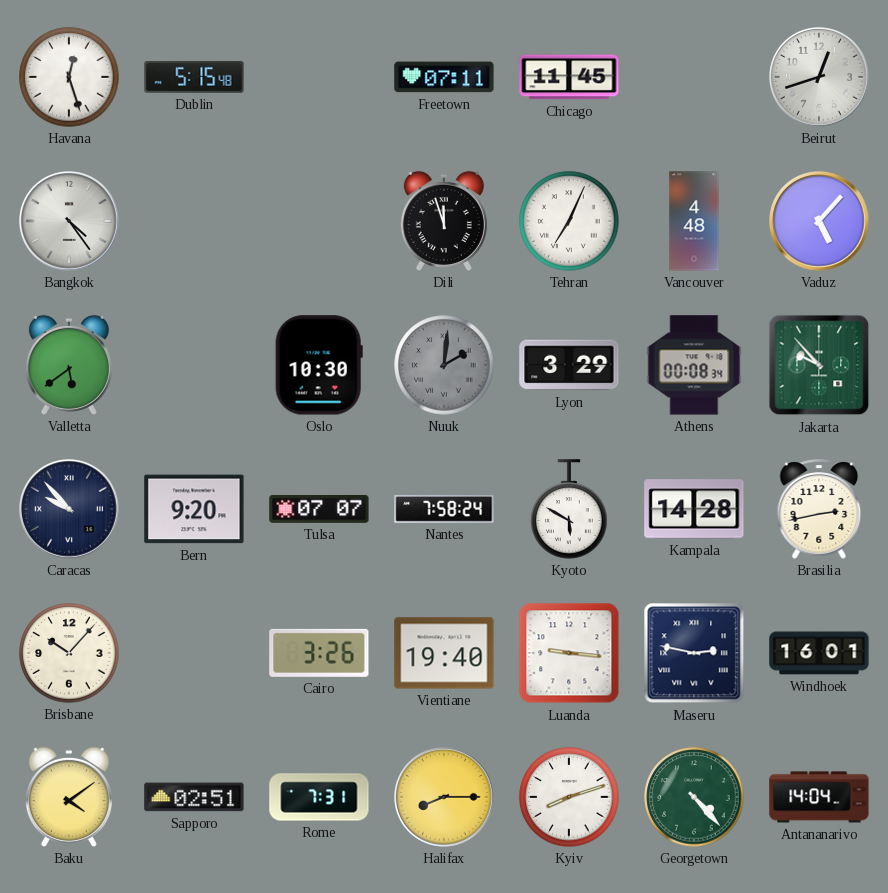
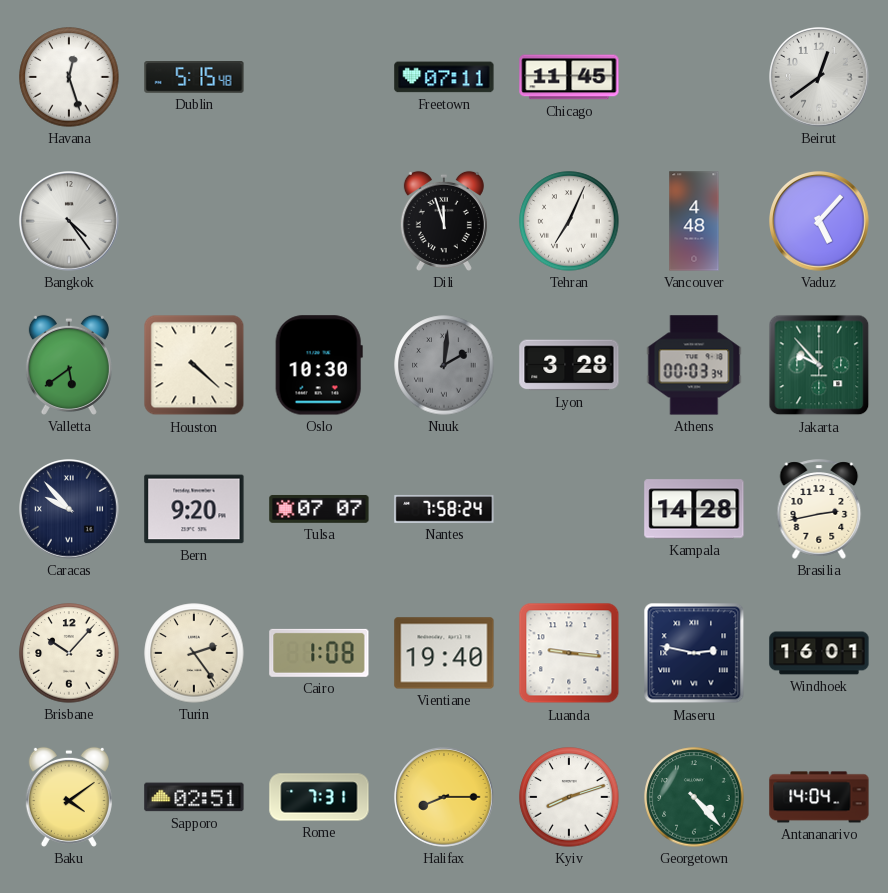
Beirut: 12:42 -> 12:39
Houston: none -> 4:22
Lyon: 3:29 -> 3:28
Athens: 00:08 -> 00:03
Kyoto: 5:50 -> none
Turin: none -> 2:24
Cairo: 3:26 -> 1:08
